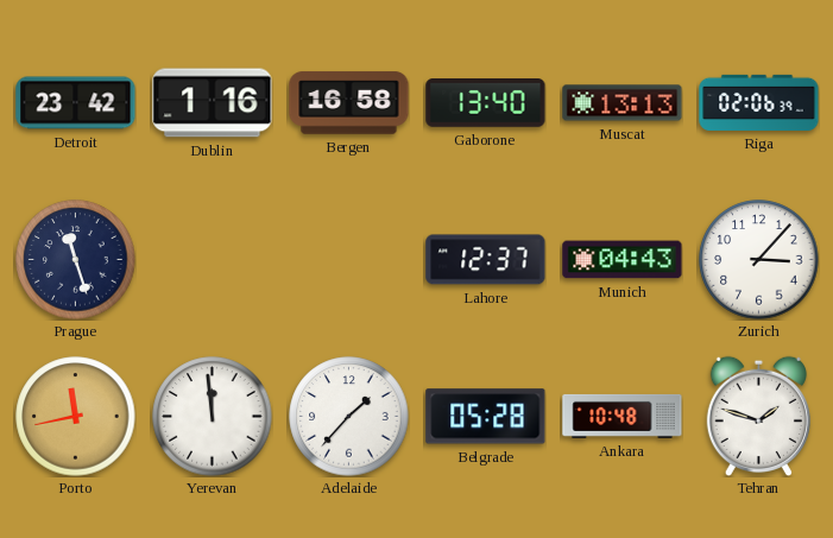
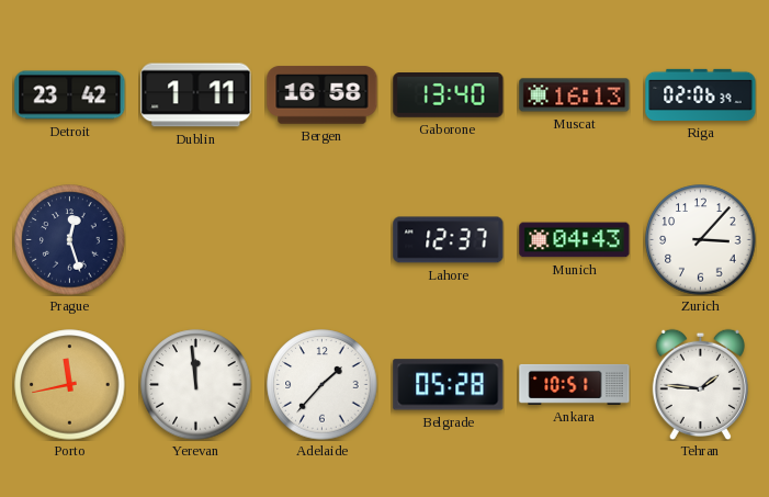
Dublin: 1:16 -> 1:11
Muscat: 13:13 -> 16:13
Prague: 11:27 -> 12:27
Ankara: 10:48 -> 10:51
Tehran: 1:48 -> 1:46
